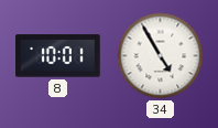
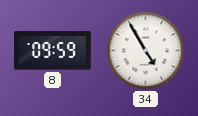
8: 10:01 -> 09:59
